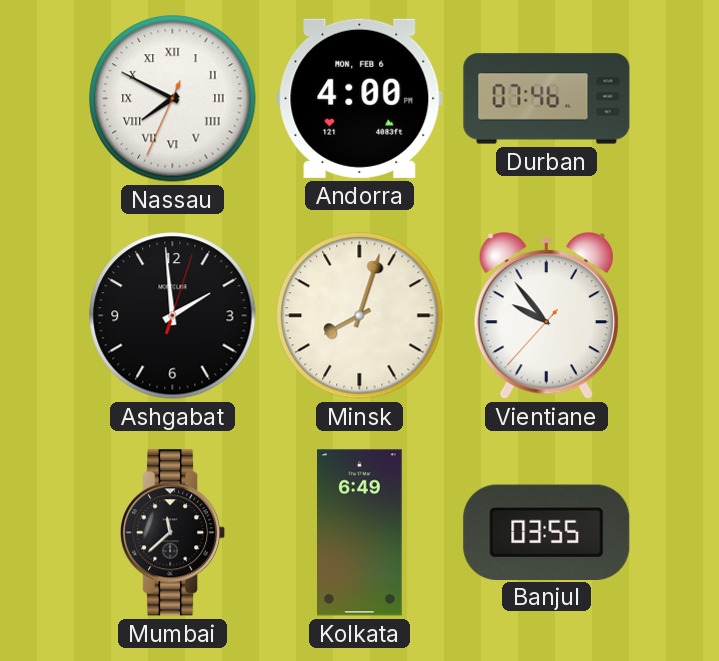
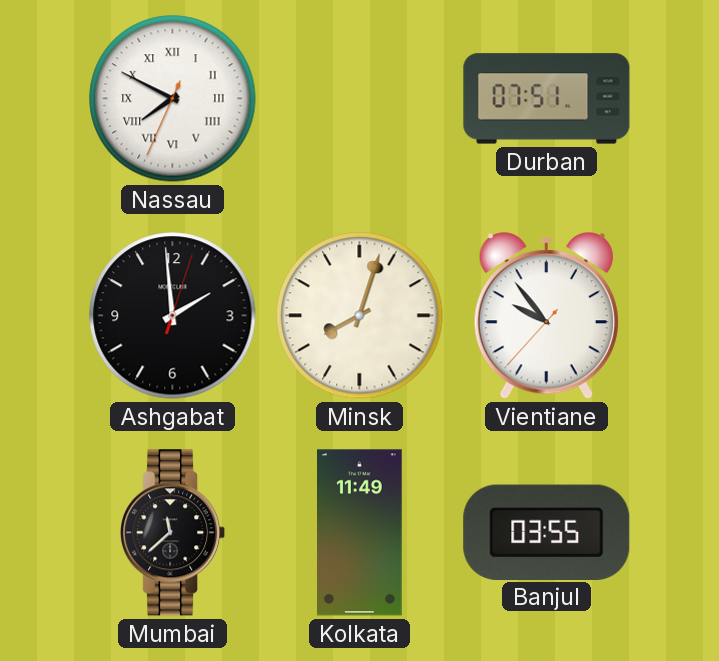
Andorra: 4:00 -> none
Durban: 07:46 -> 07:51
Kolkata: 6:49 -> 11:49
